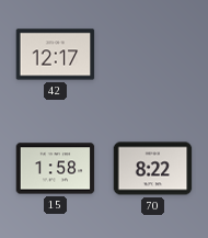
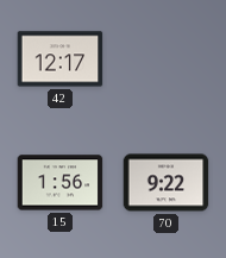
15: 1:58 -> 1:56
70: 8:22 -> 9:22
